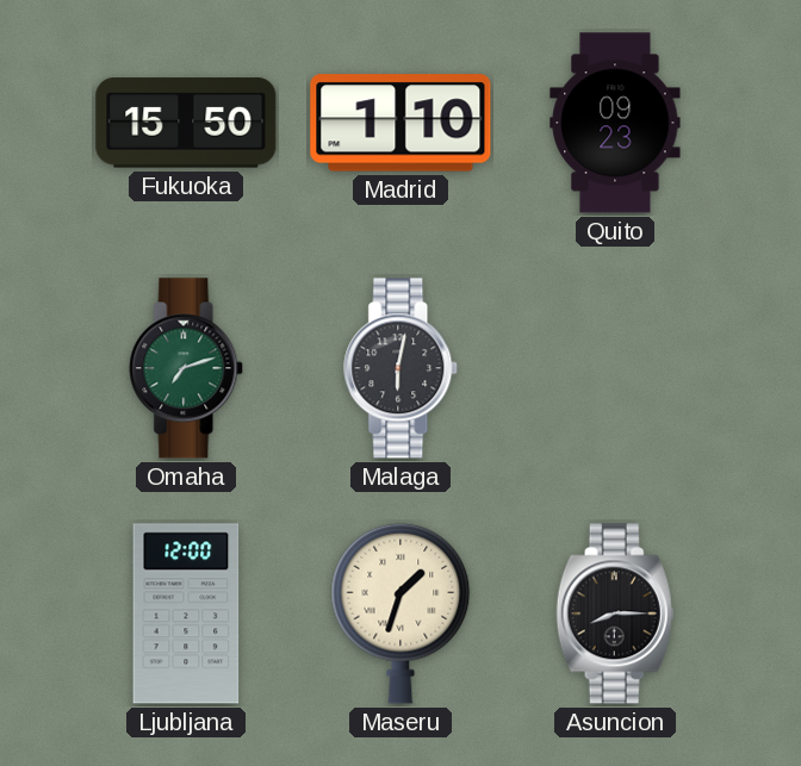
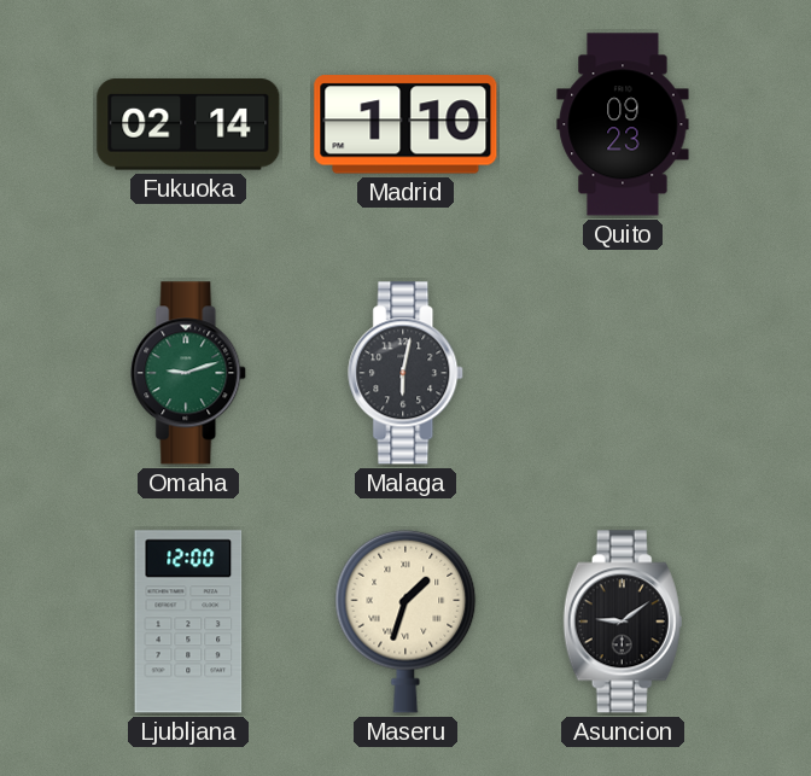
Fukuoka: 15:50 -> 02:14
Omaha: 7:12 -> 9:12
Asuncion: 8:15 -> 9:09
